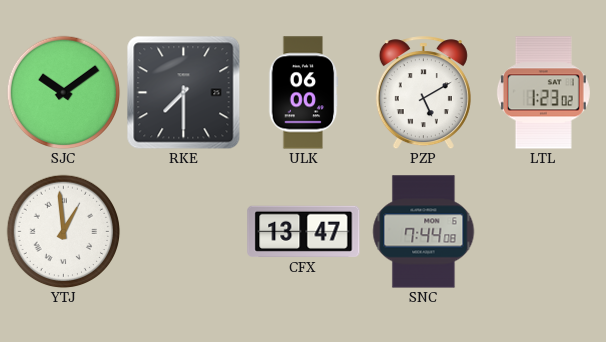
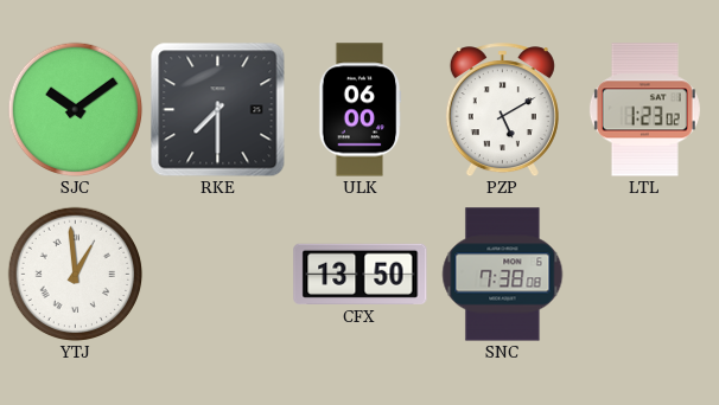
CFX: 13:47 -> 13:50
SNC: 7:44 -> 7:38
